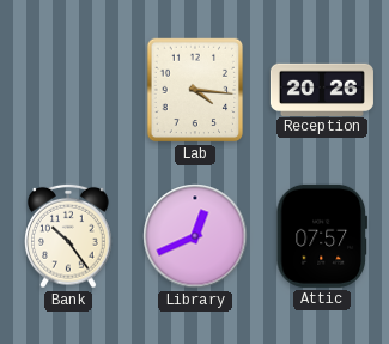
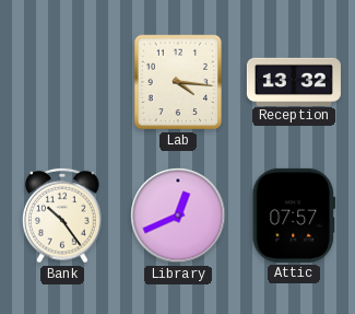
Reception: 20:26 -> 13:32
